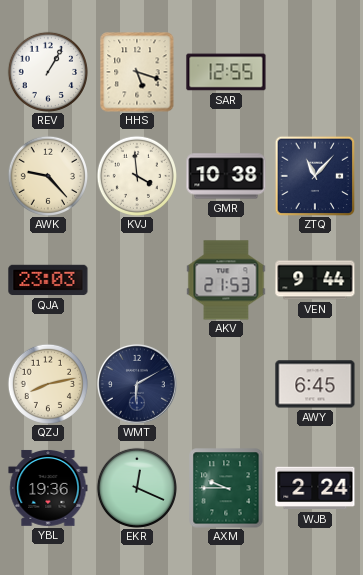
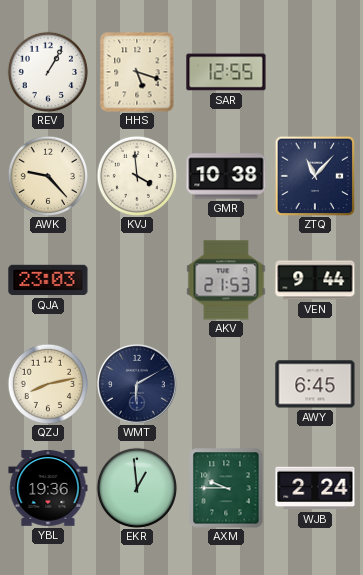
EKR: 12:19 -> 12:59
